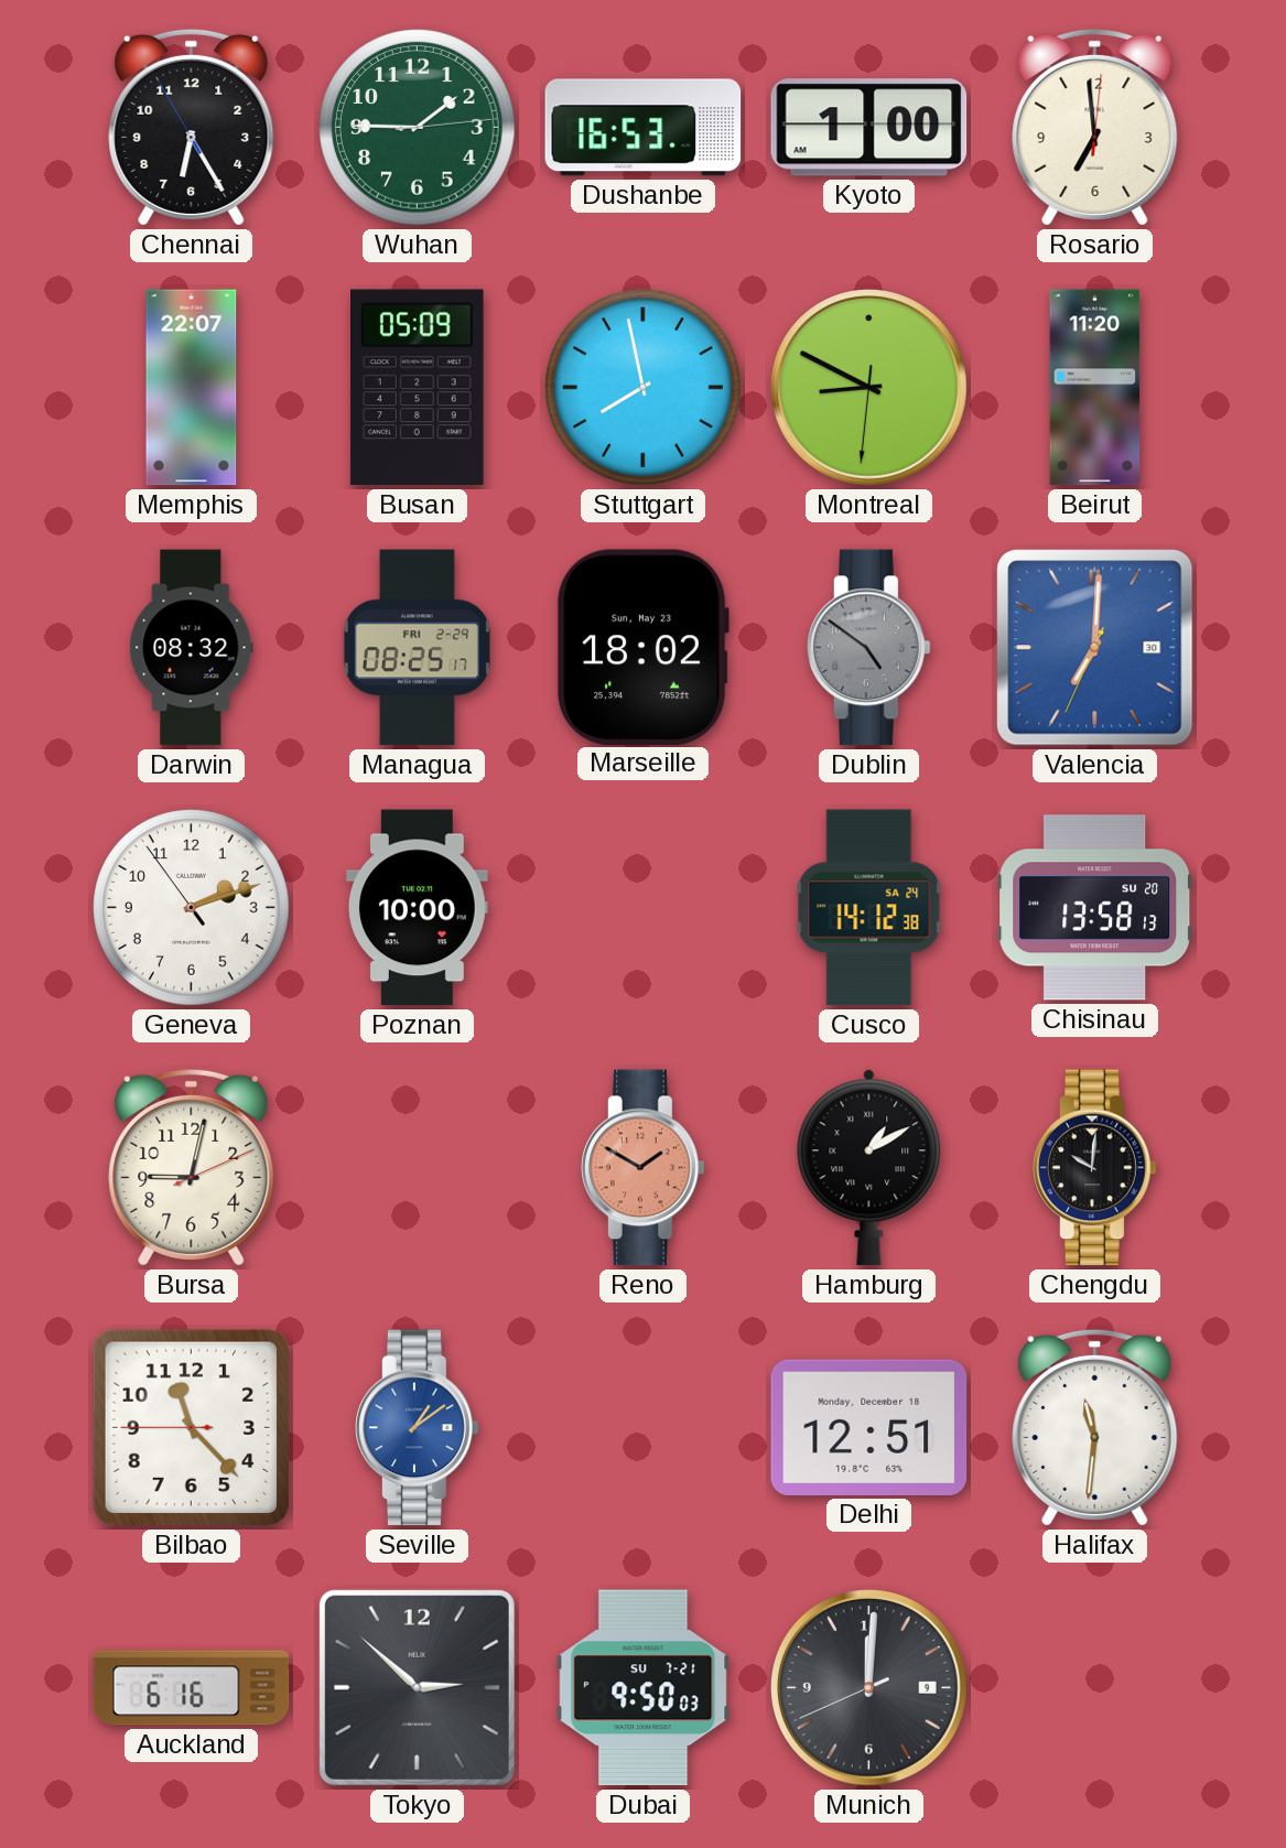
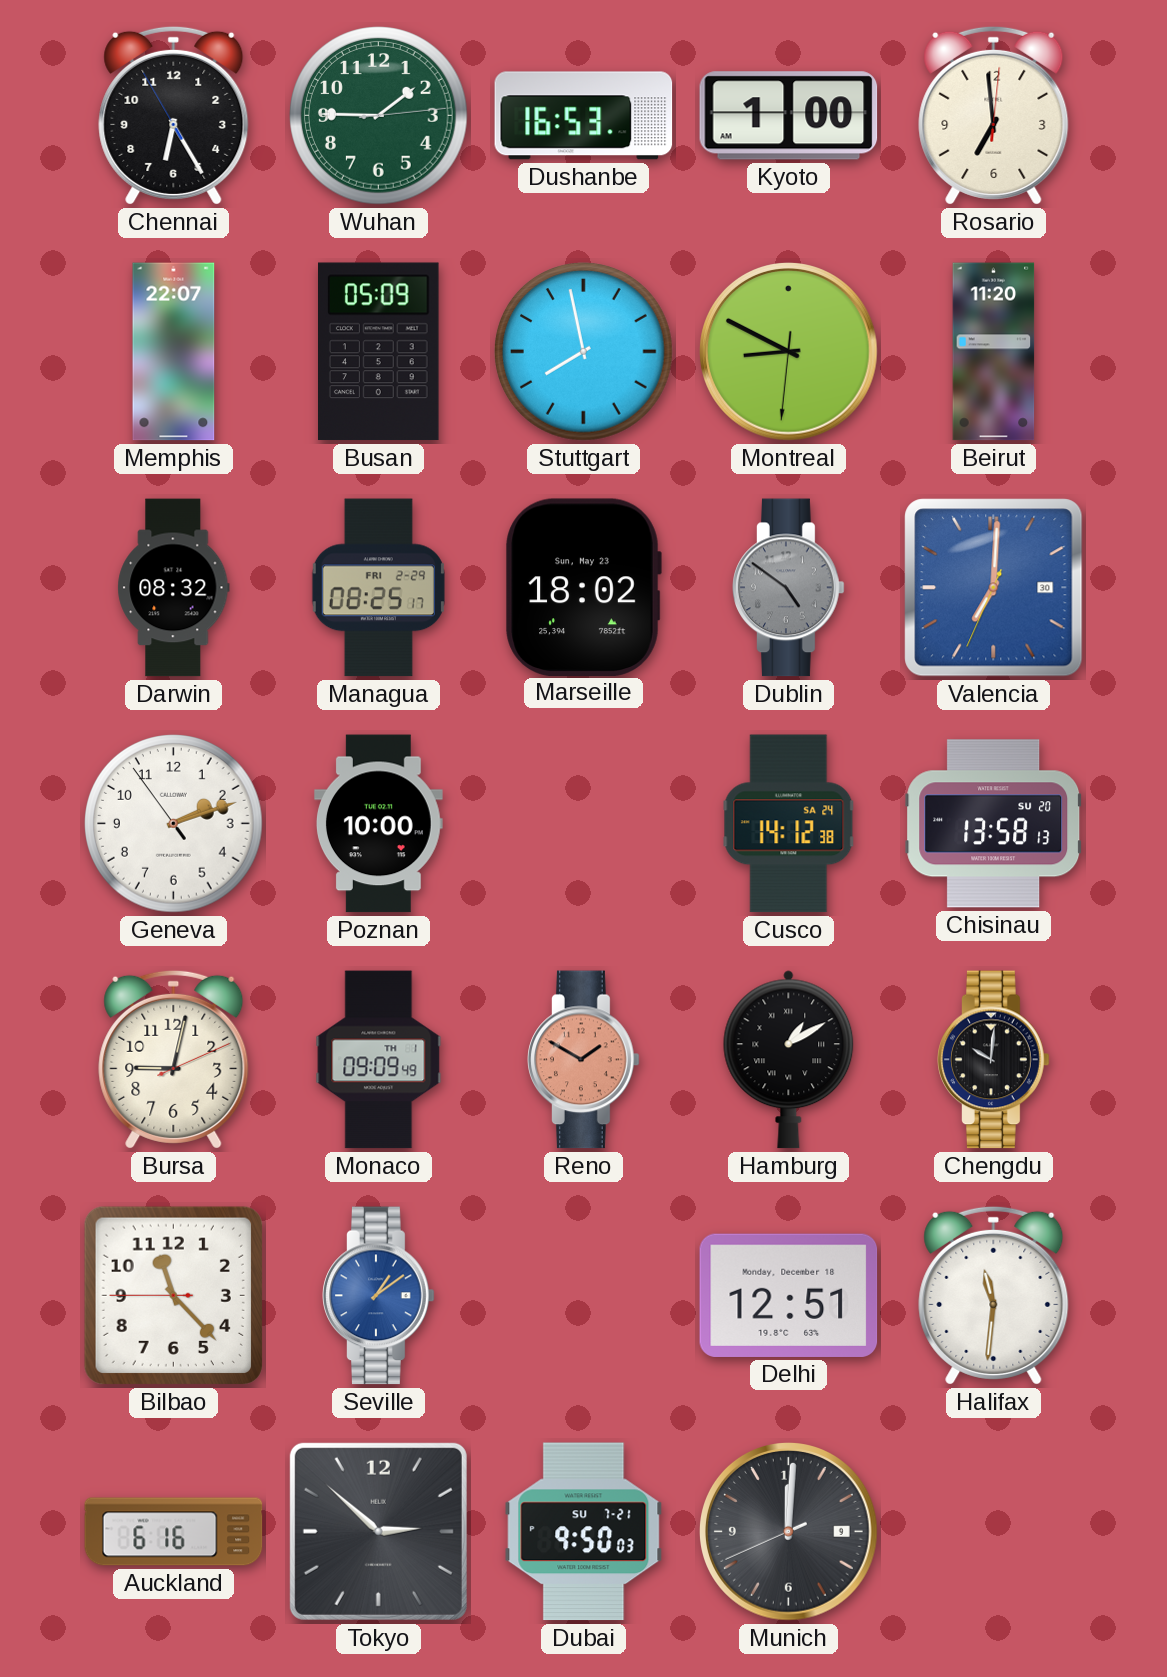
Monaco: none -> 09:09
